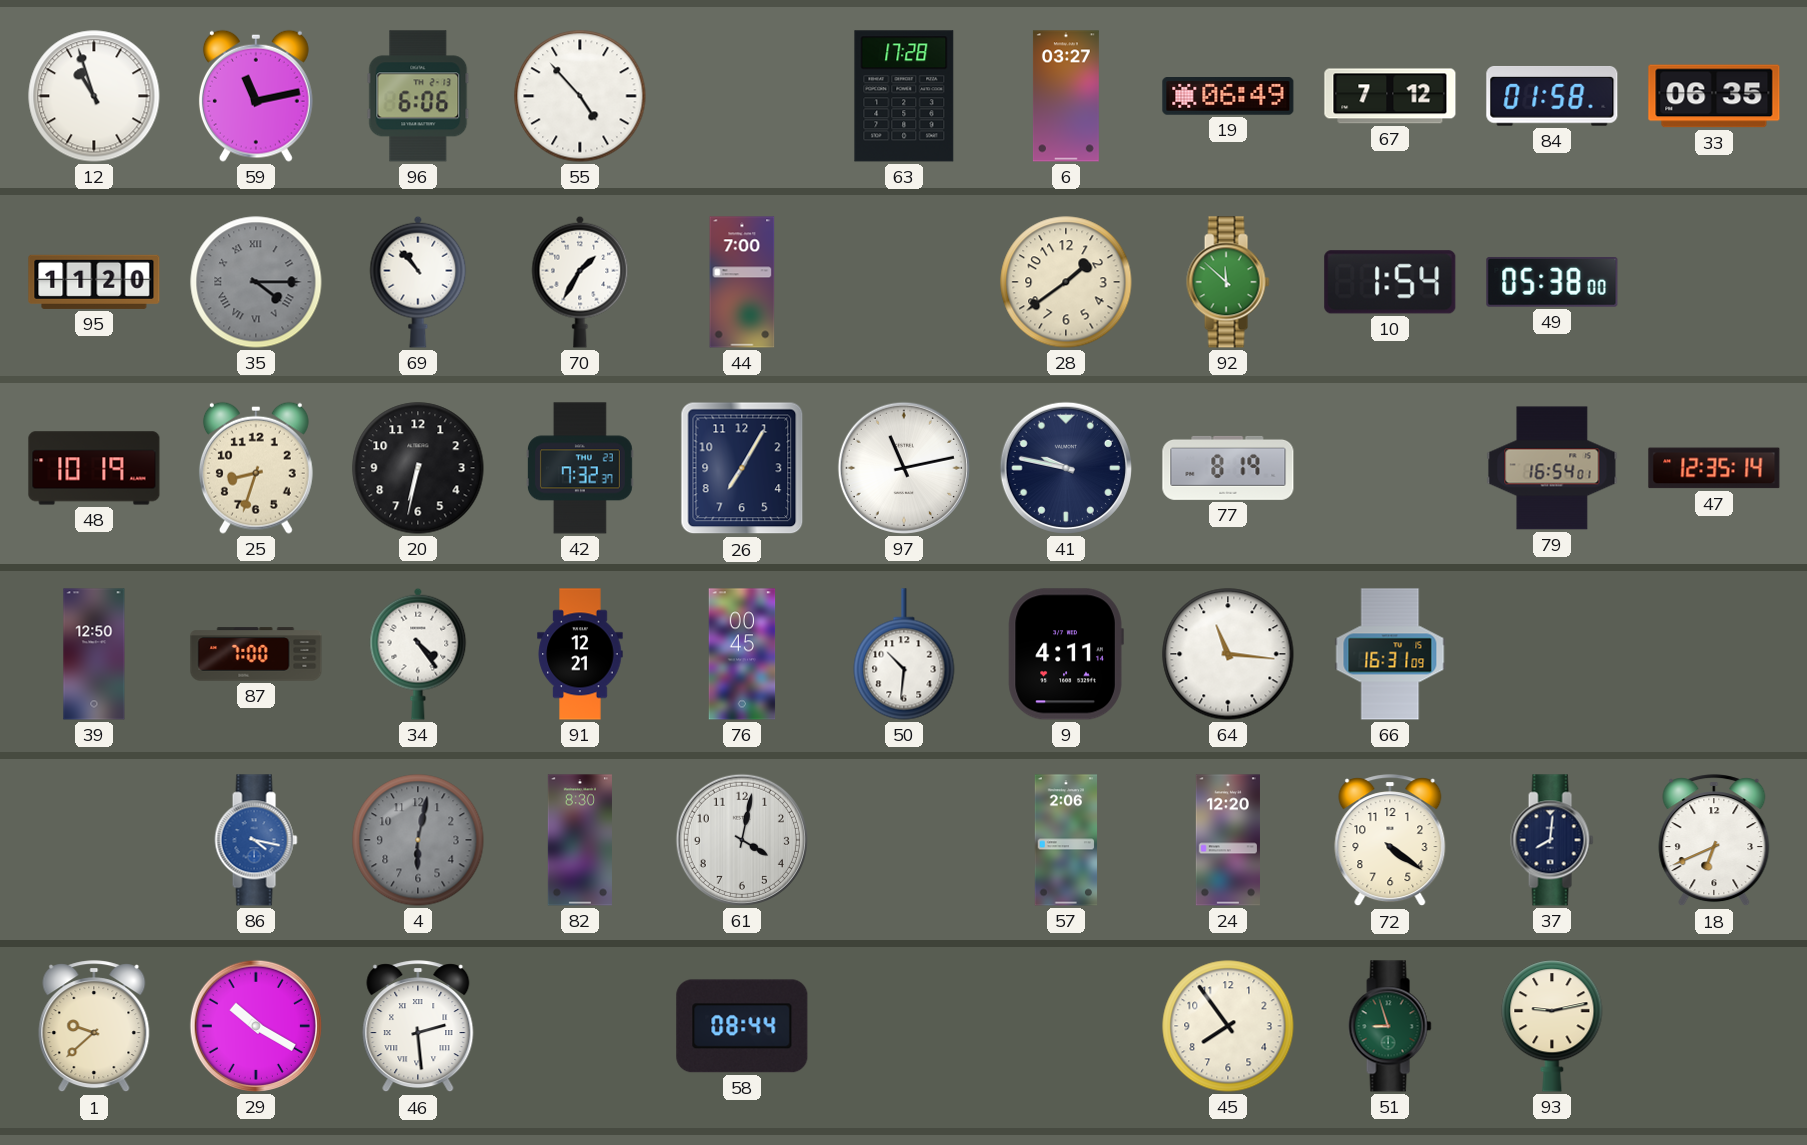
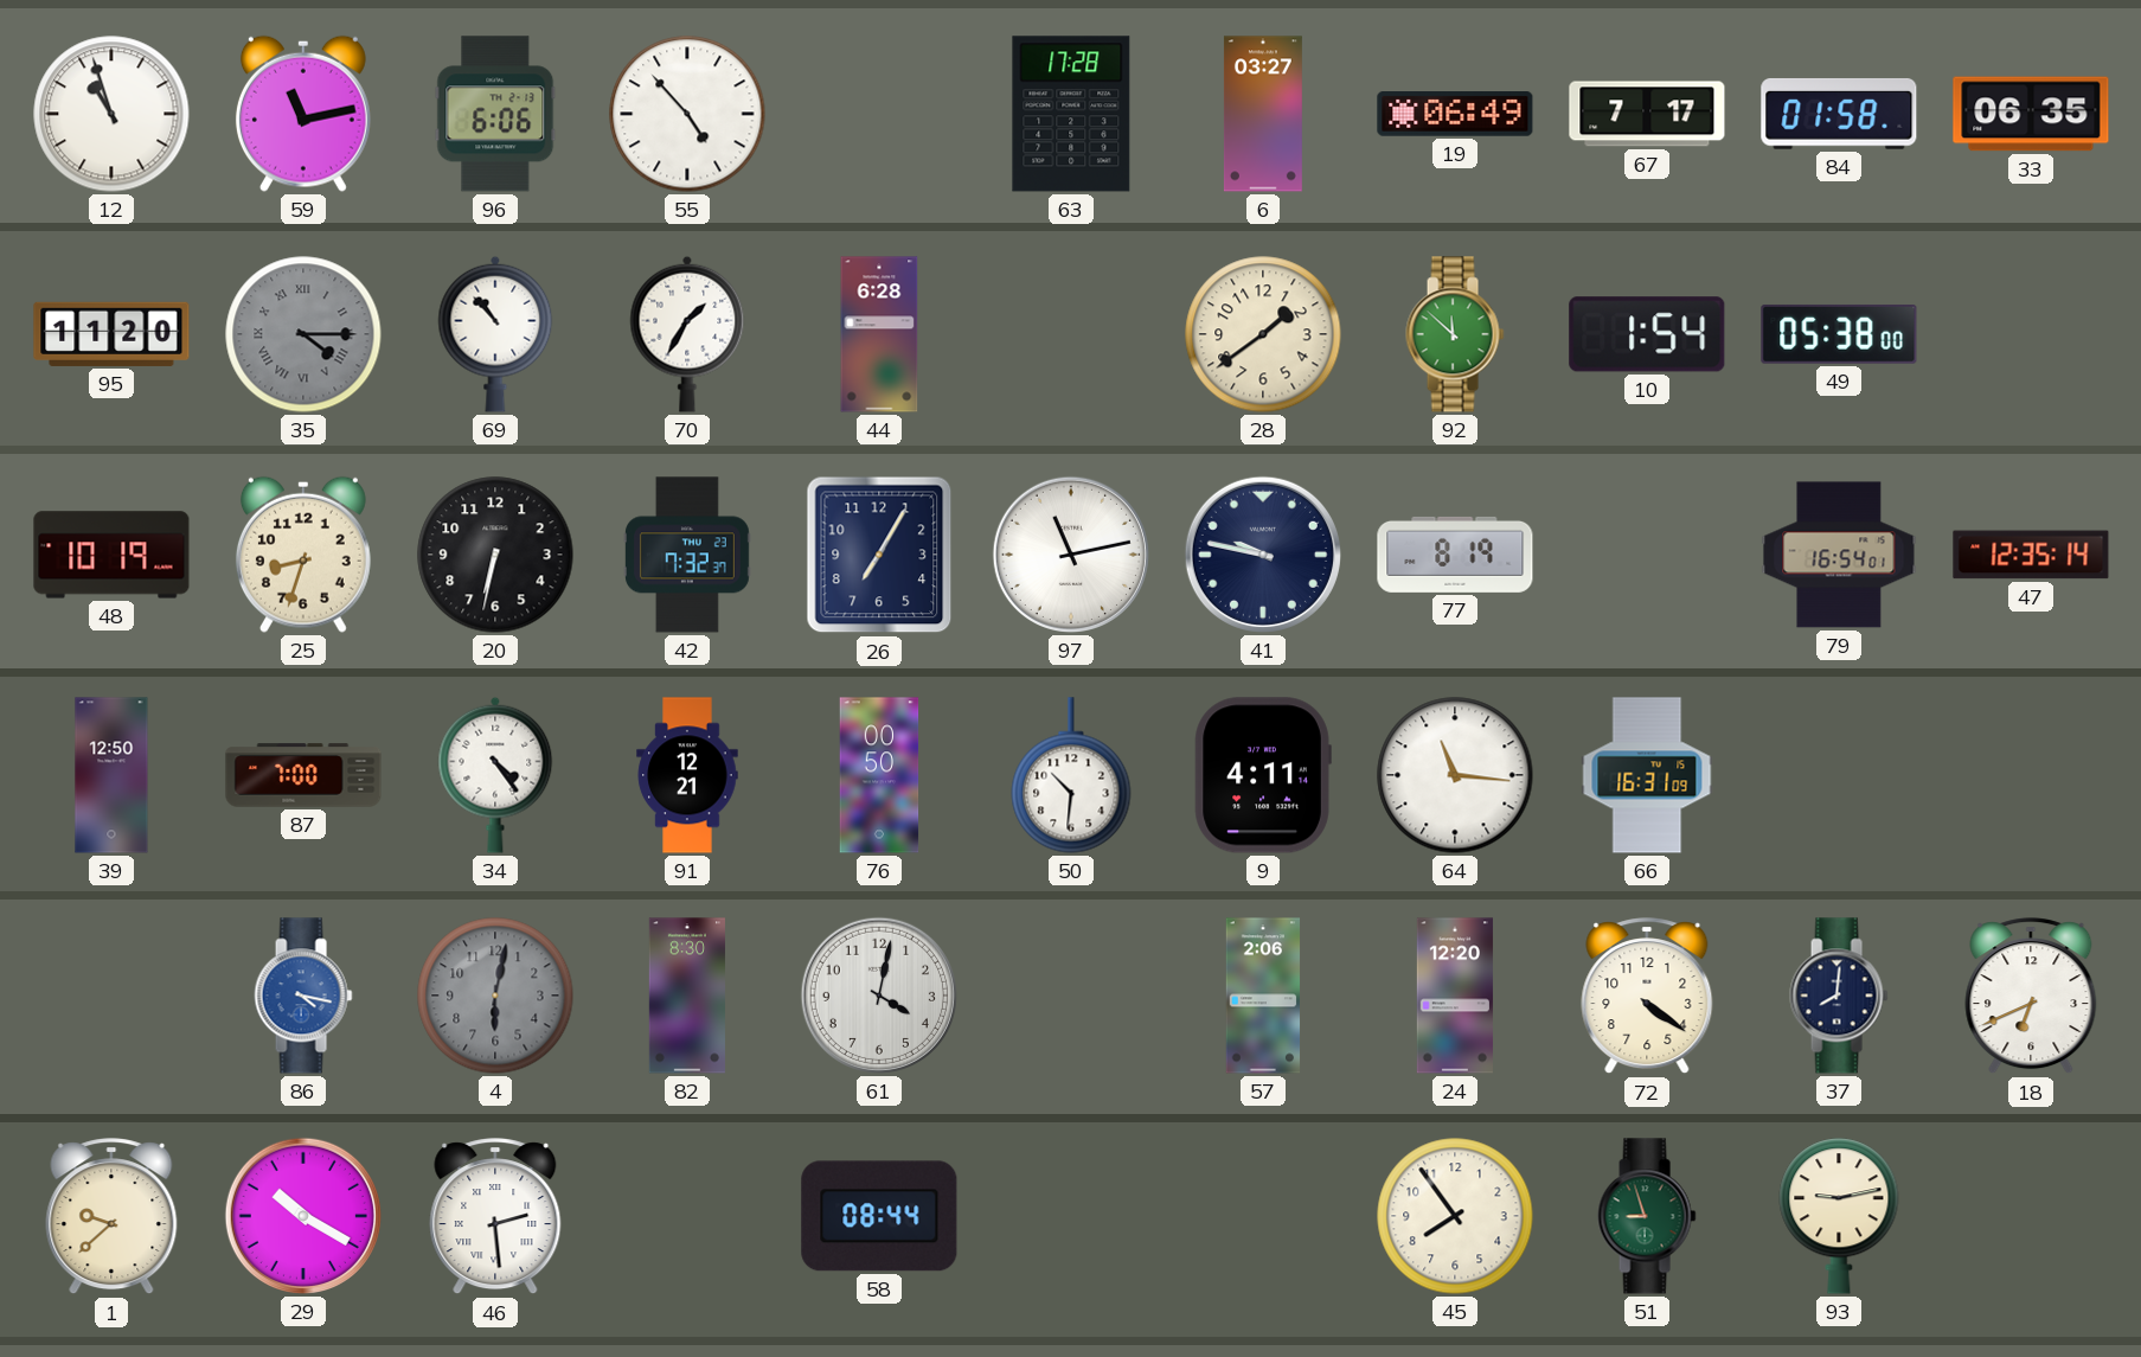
67: 7:12 -> 7:17
44: 7:00 -> 6:28
76: 00:45 -> 00:50
